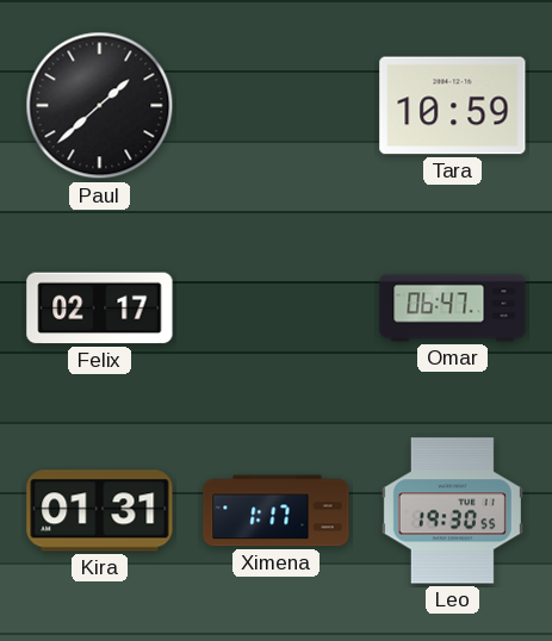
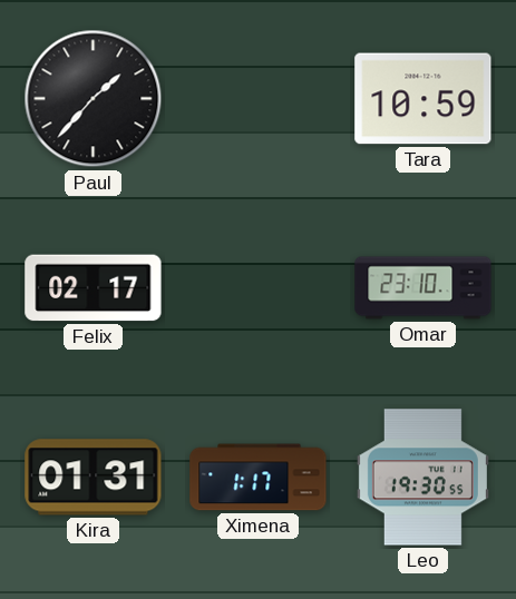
Paul: 1:38 -> 1:37
Omar: 06:47 -> 23:10
